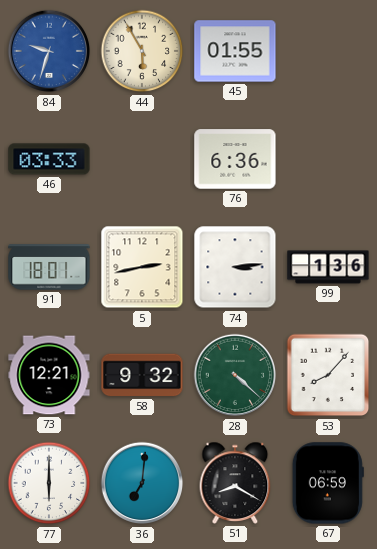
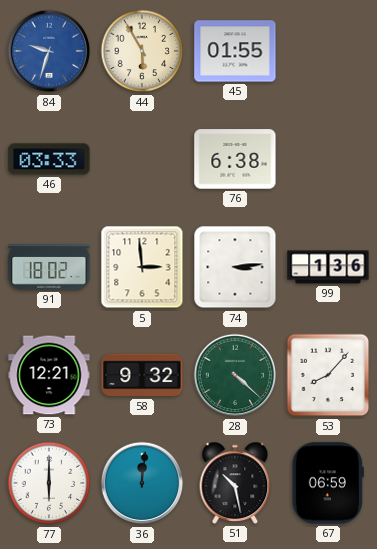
76: 6:36 -> 6:38
91: 18:01 -> 18:02
5: 2:43 -> 2:59
36: 7:01 -> 12:01
51: 8:20 -> 10:28
